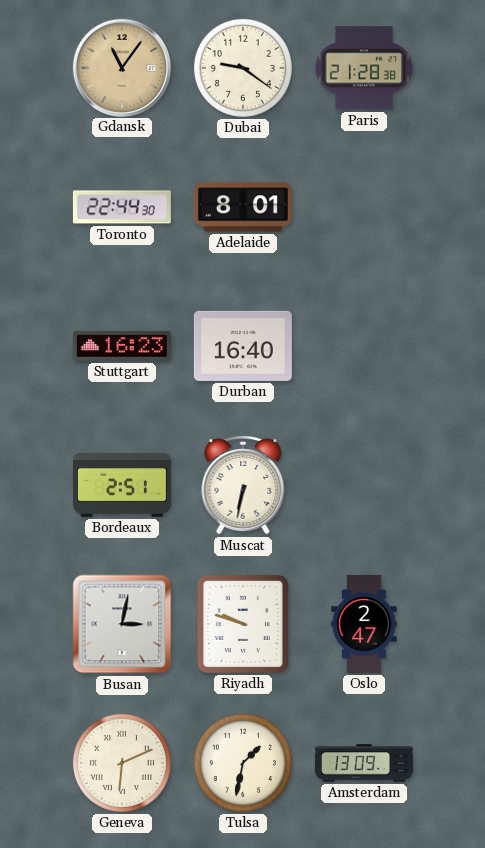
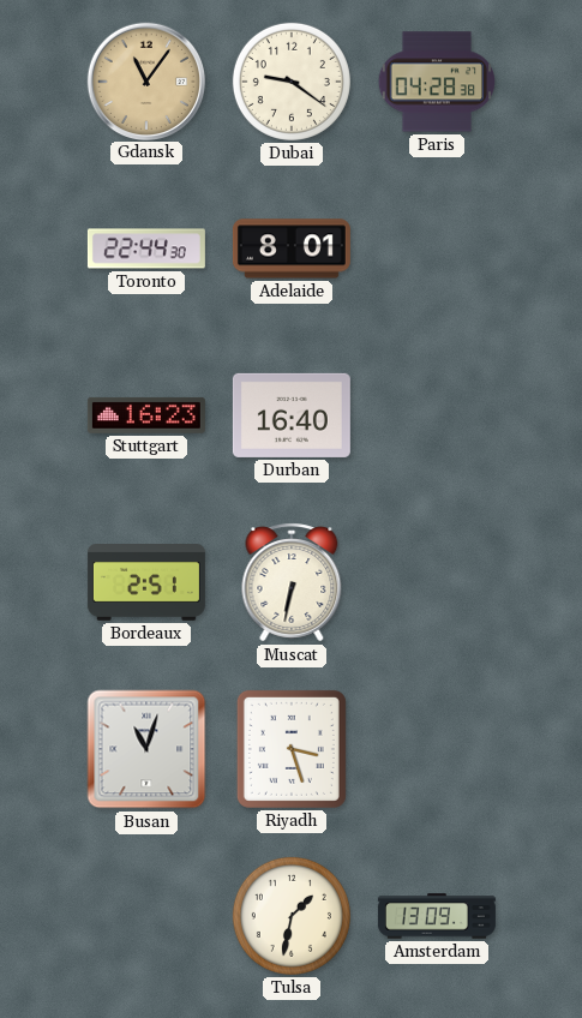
Paris: 21:28 -> 04:28
Busan: 3:02 -> 11:03
Riyadh: 9:48 -> 3:27
Oslo: 2:47 -> none
Geneva: 6:11 -> none
